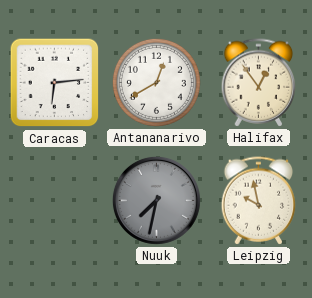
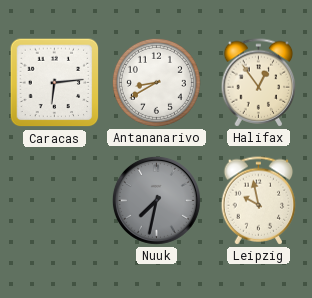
Antananarivo: 12:40 -> 8:40
